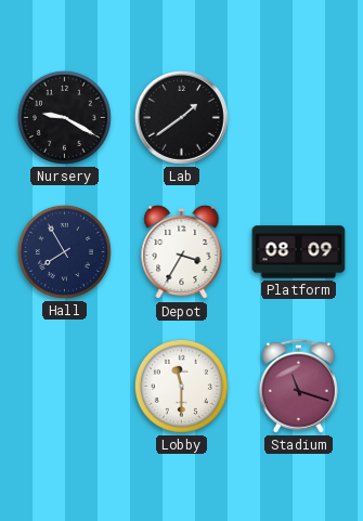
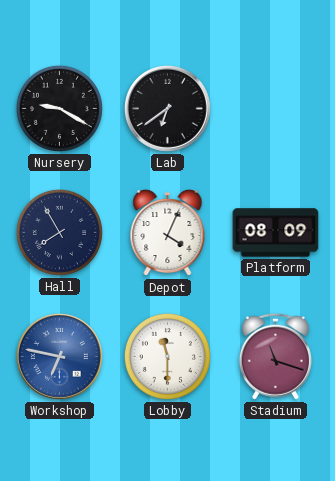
Lab: 1:39 -> 6:39
Depot: 3:35 -> 4:04
Workshop: none -> 6:47
